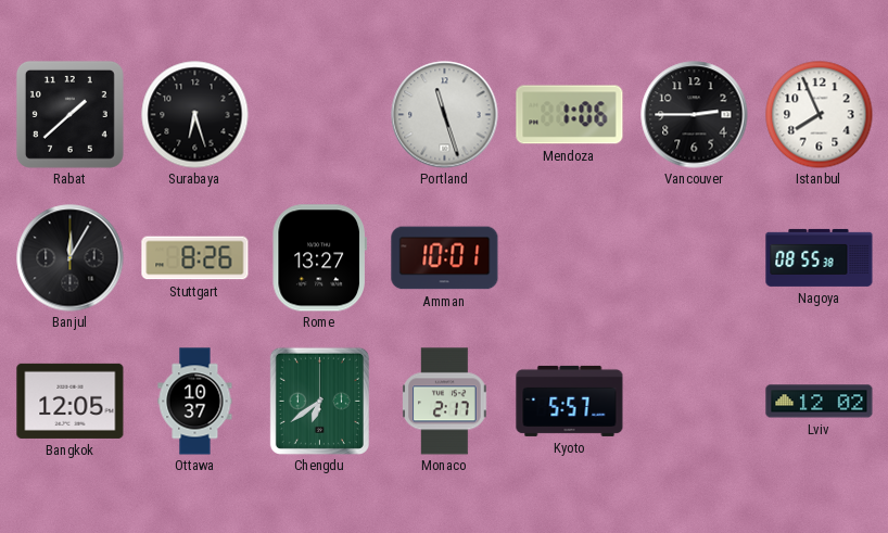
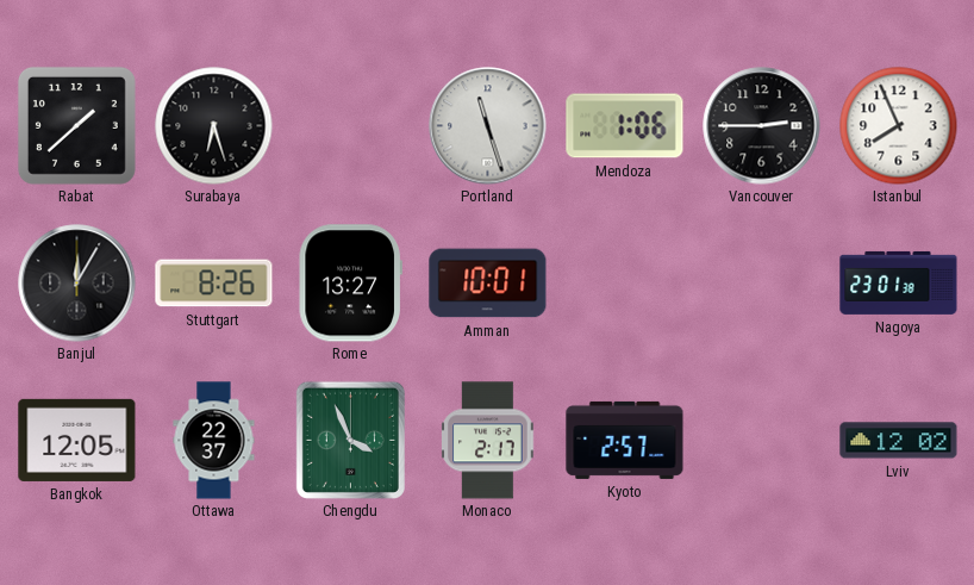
Nagoya: 08:55 -> 23:01
Ottawa: 10:37 -> 22:37
Chengdu: 6:39 -> 3:56
Kyoto: 5:57 -> 2:57
